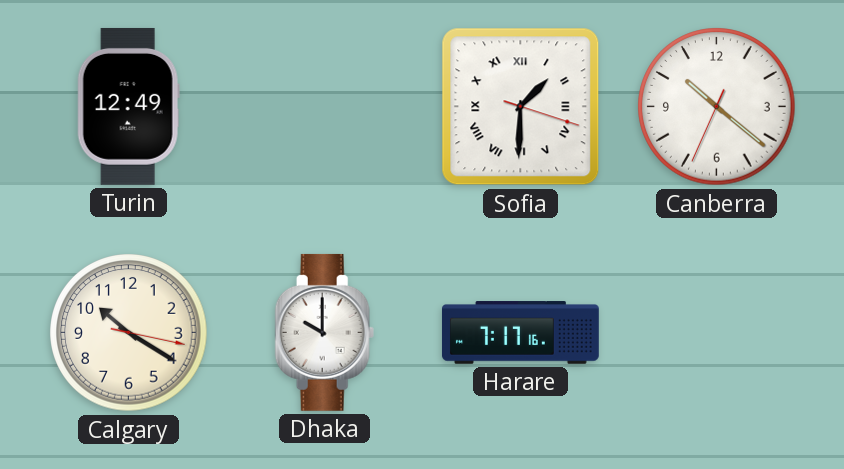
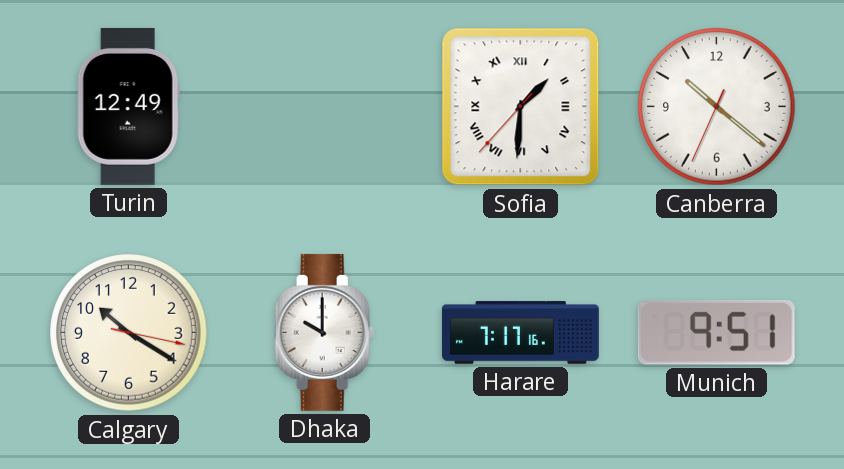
Sofia: 1:30:18 -> 1:30:37
Munich: none -> 9:51
